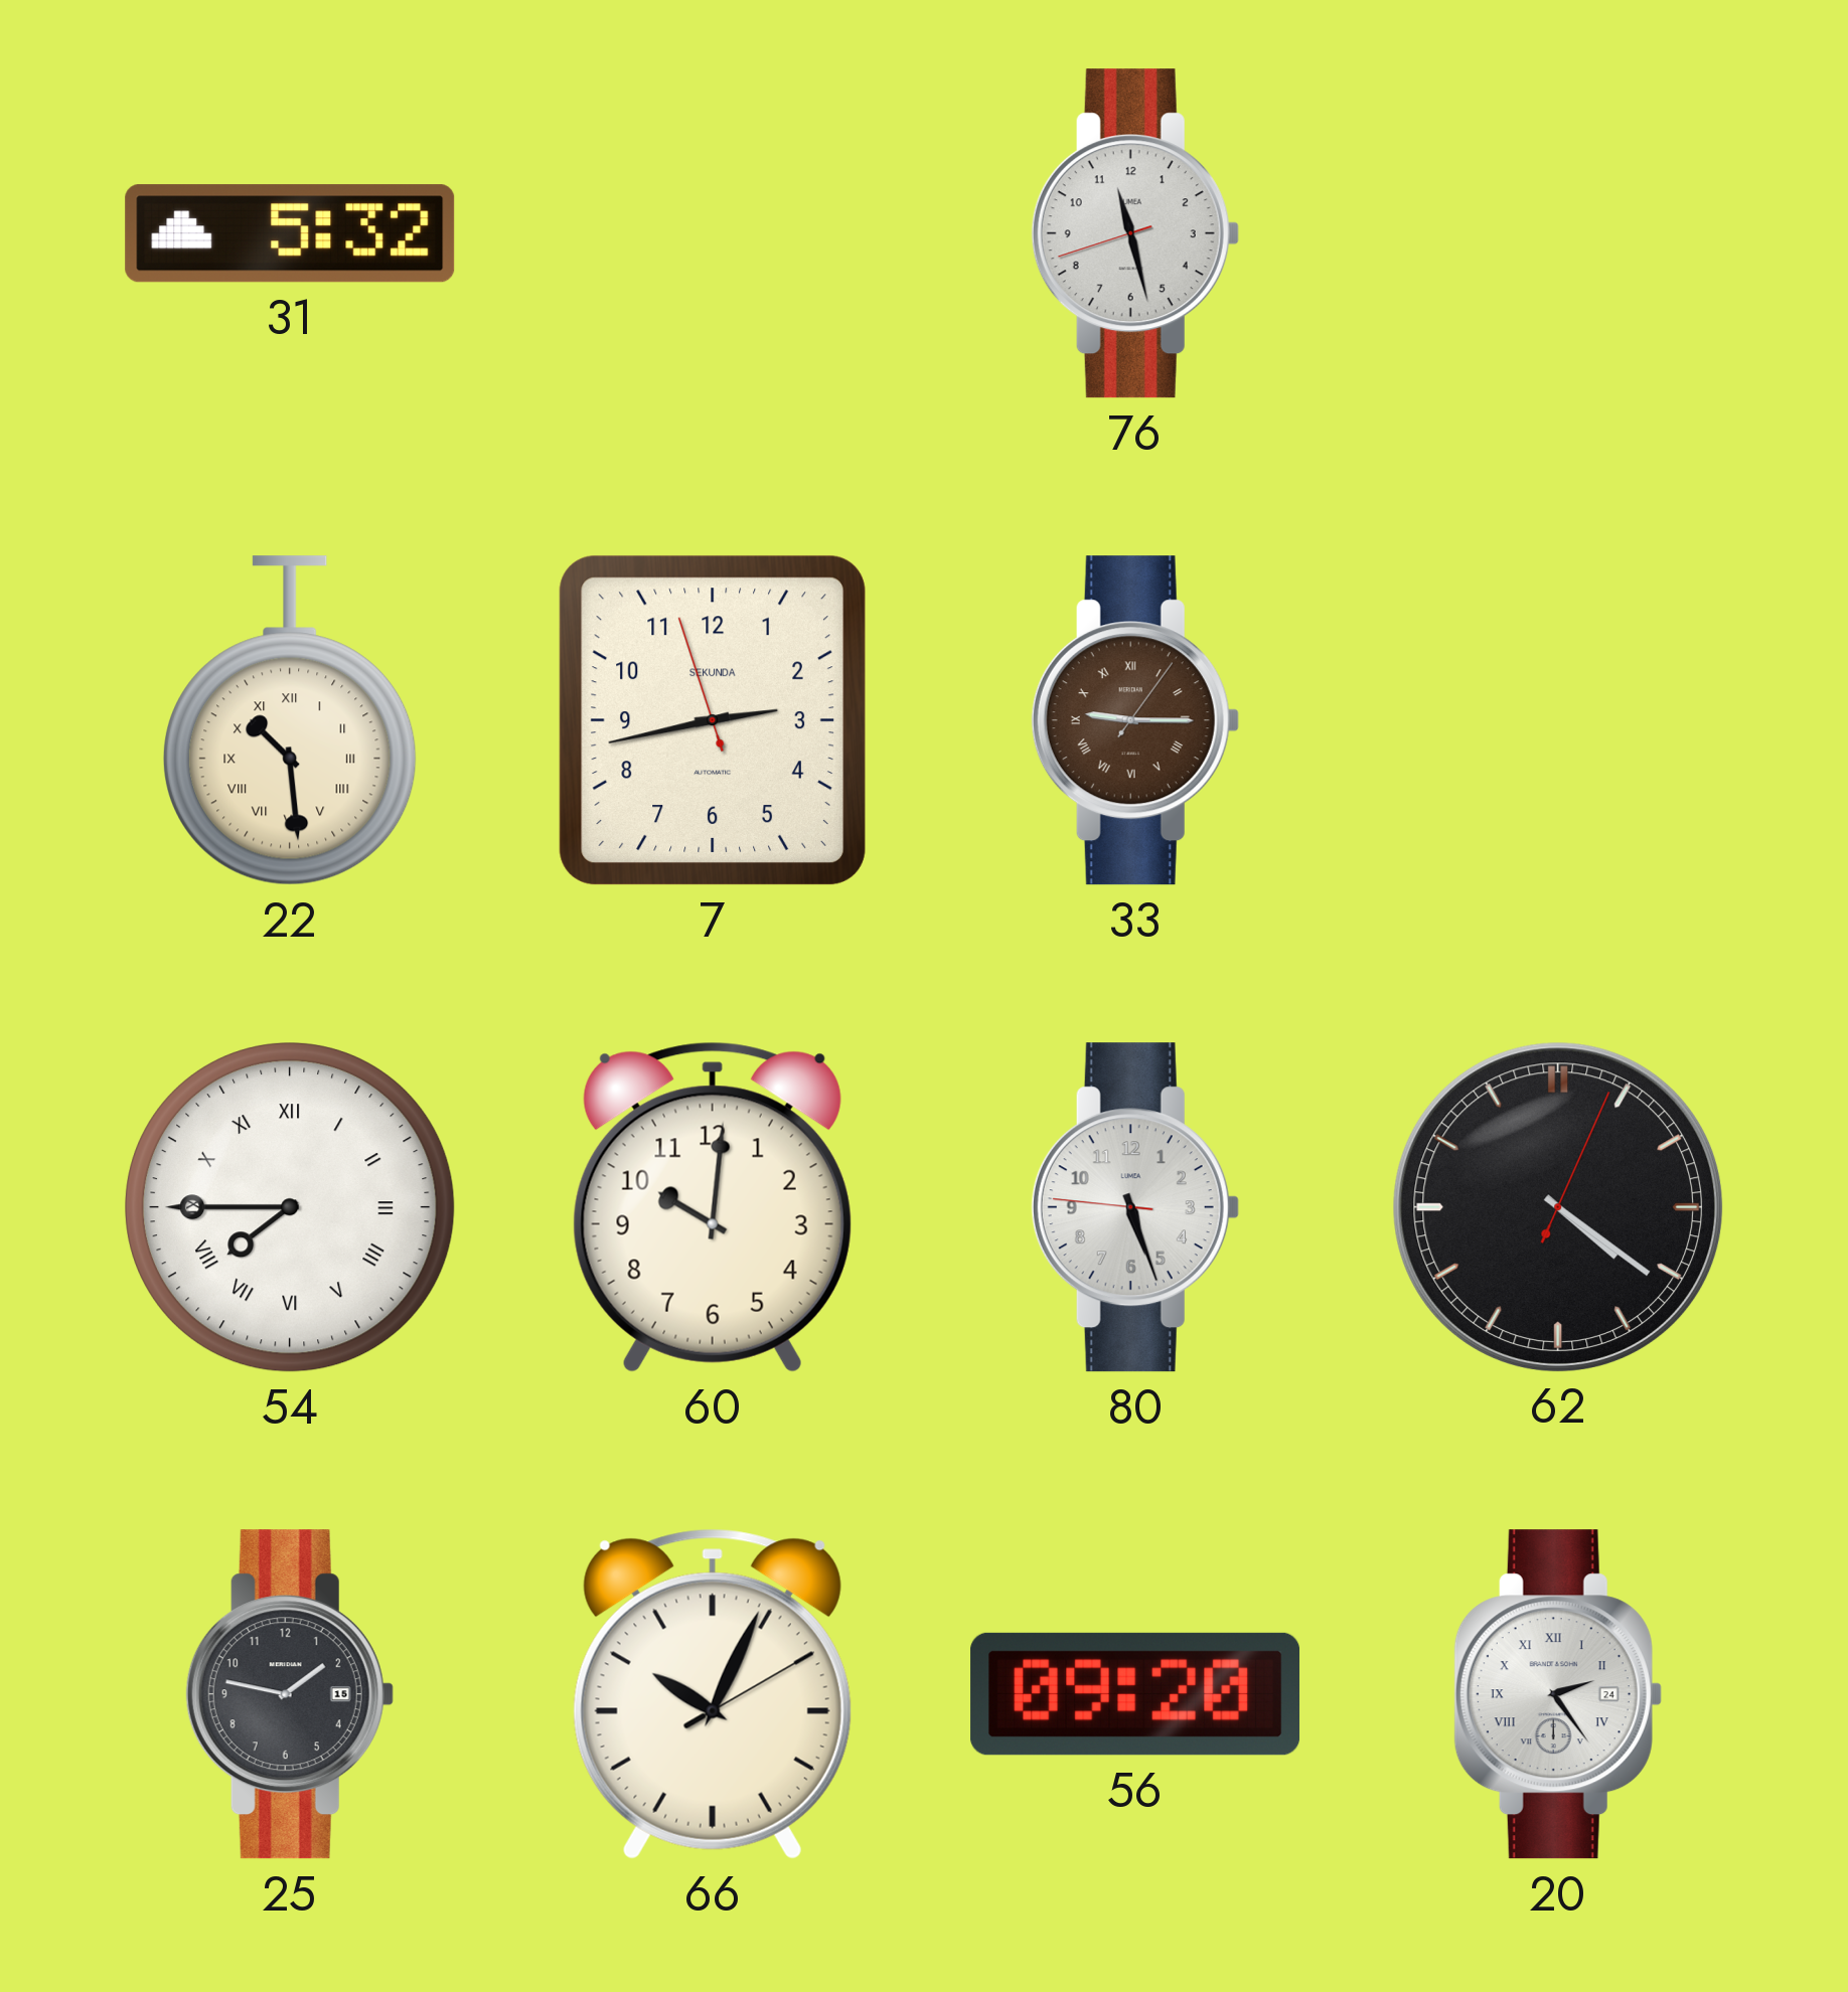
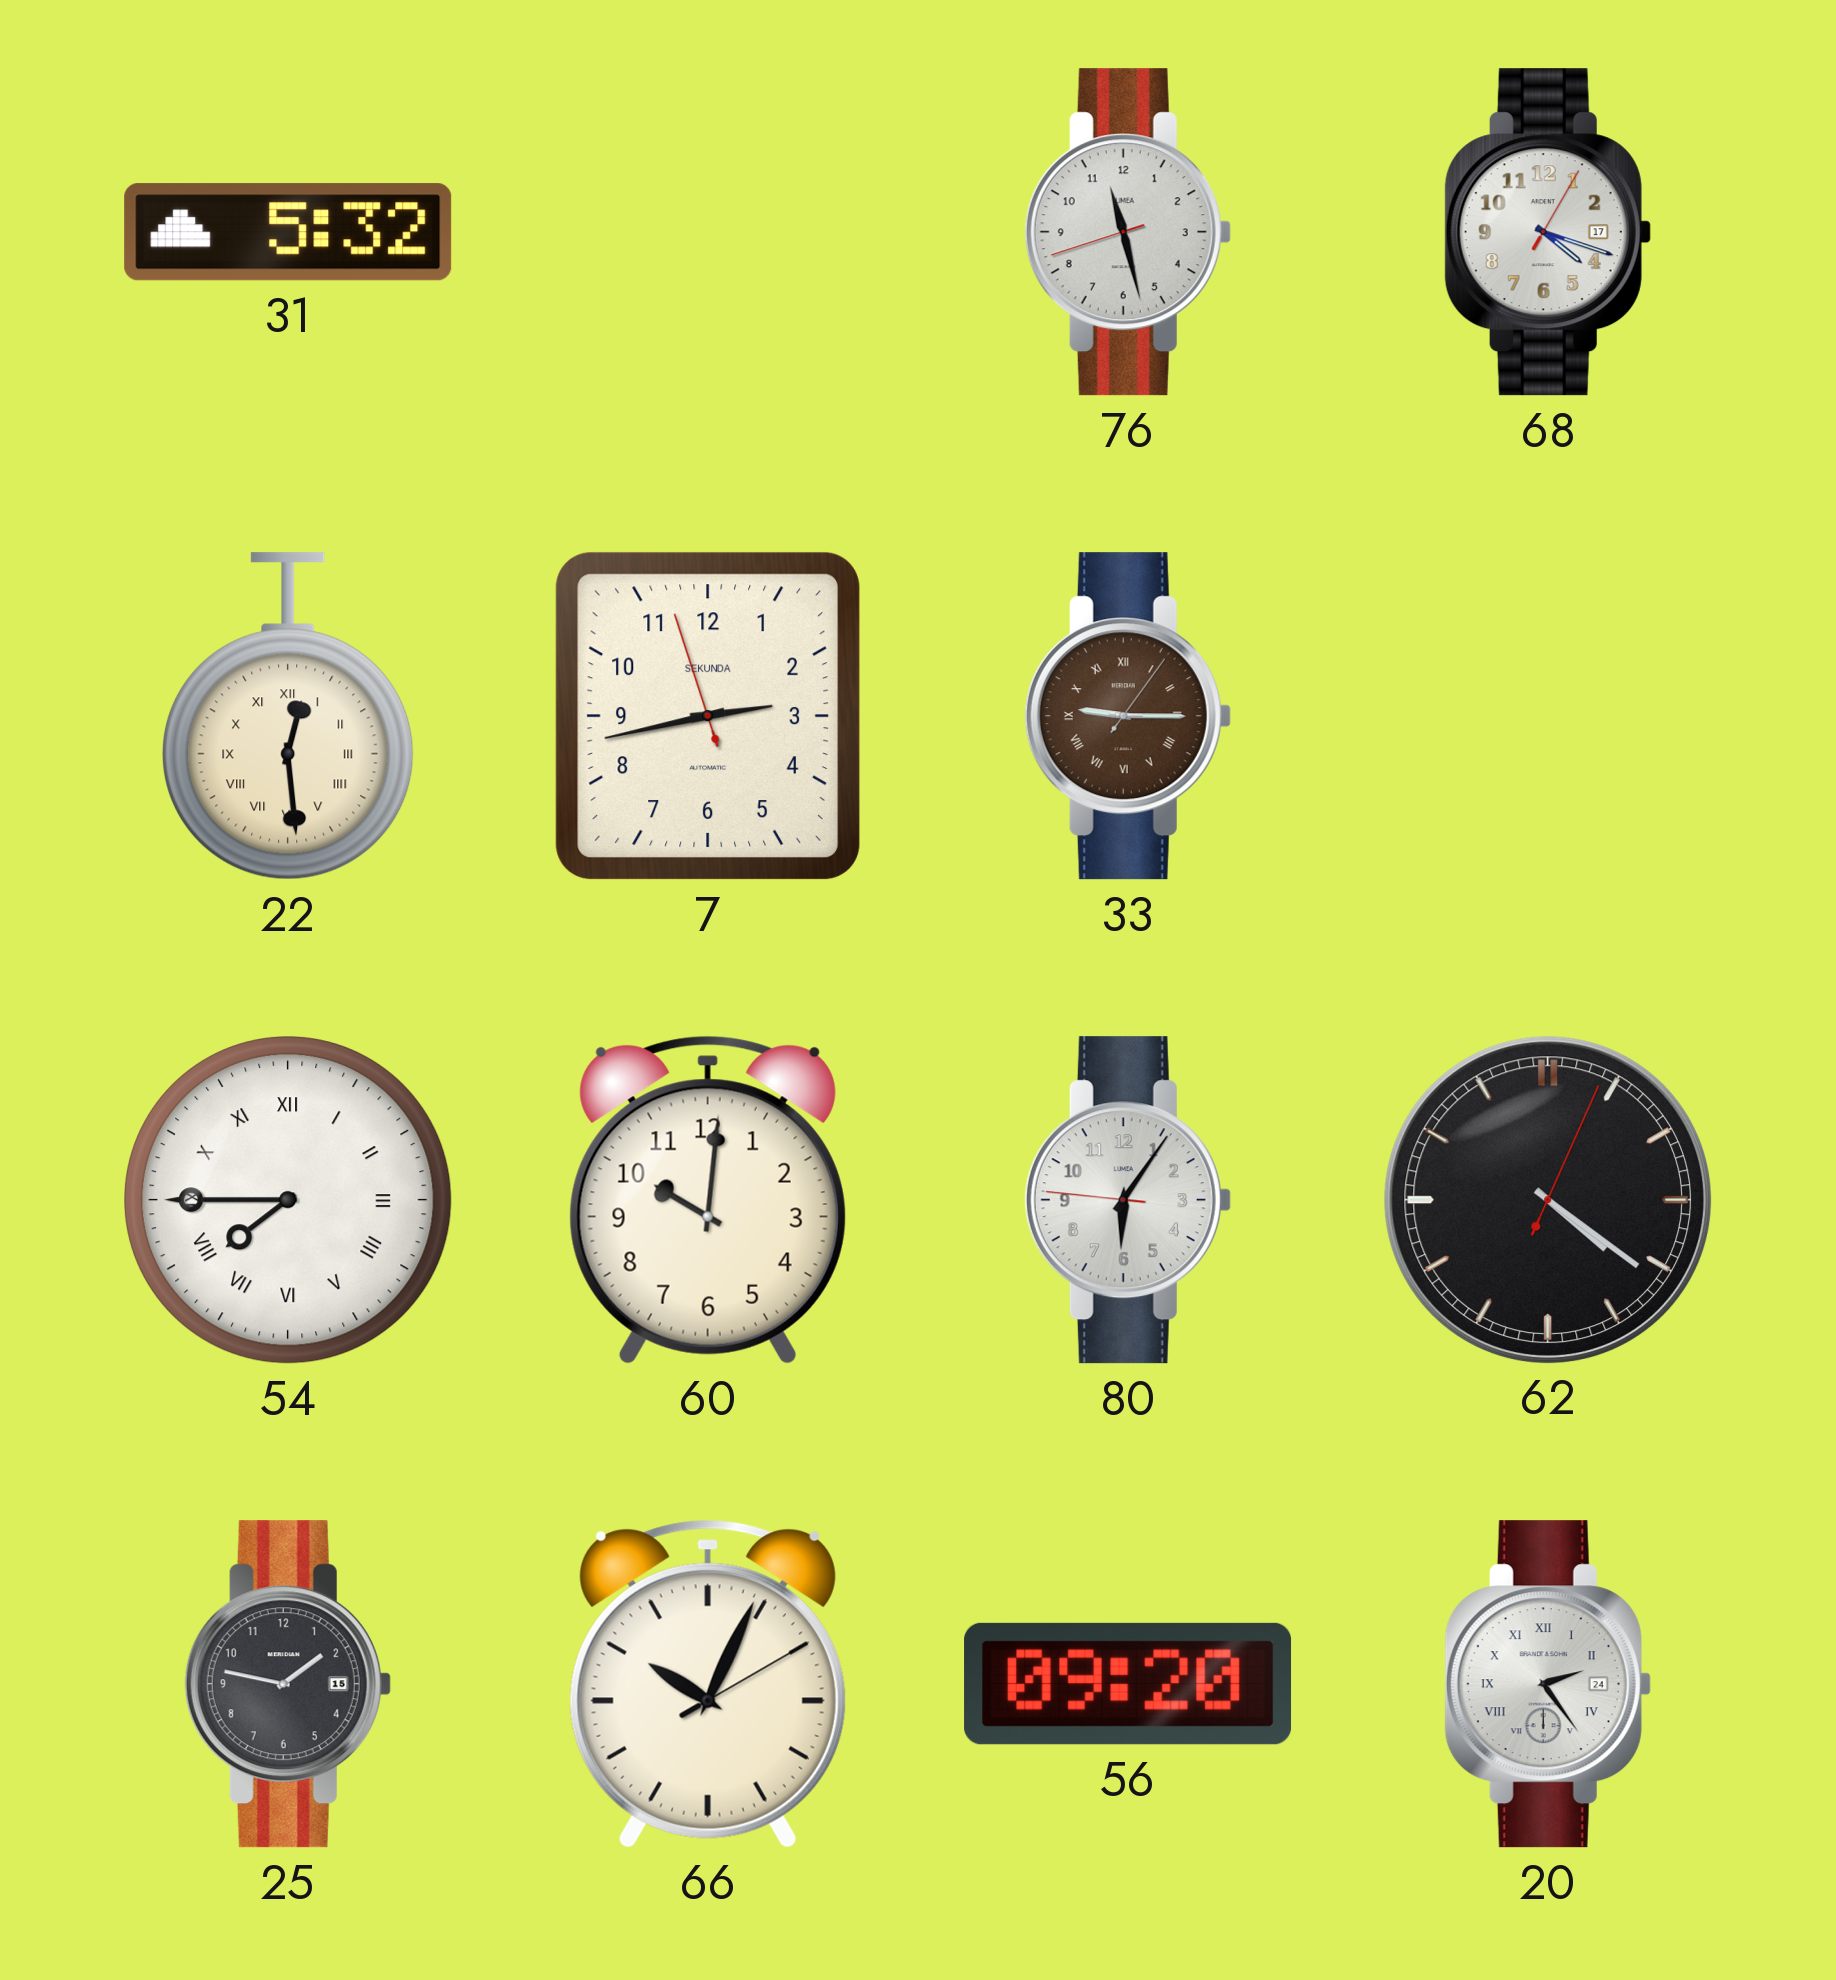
68: none -> 4:18
22: 10:29 -> 12:29
80: 5:26 -> 6:05
